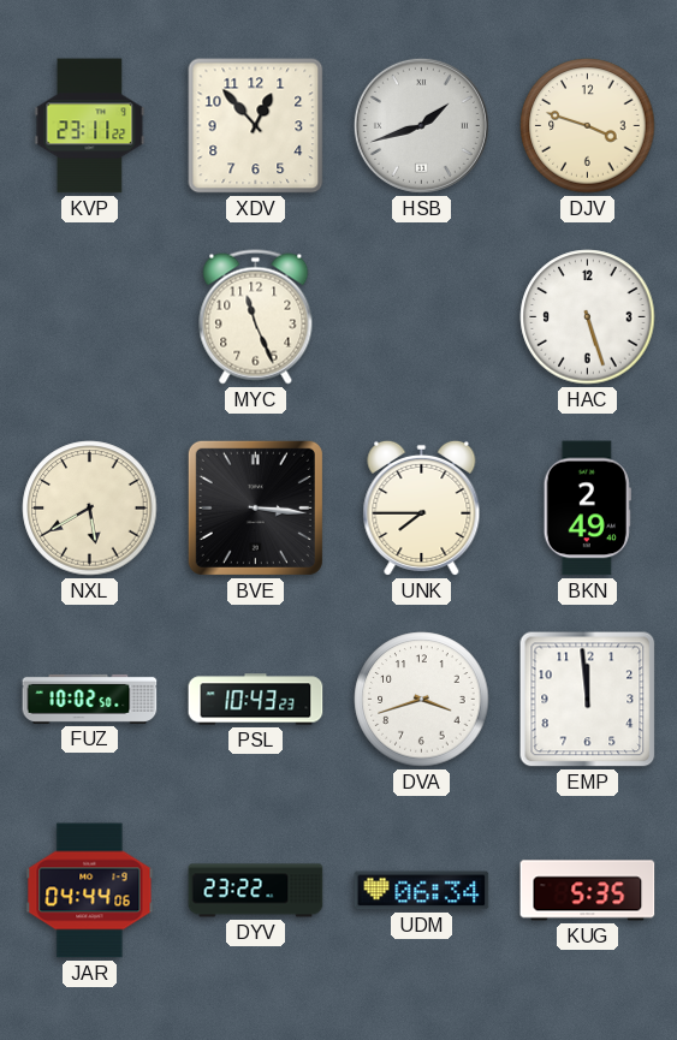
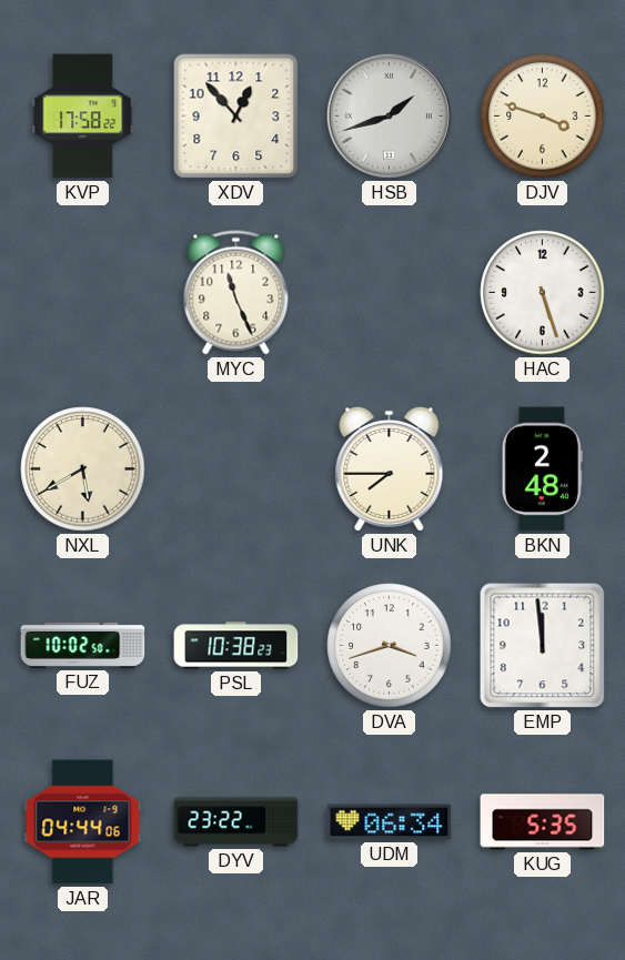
KVP: 23:11 -> 17:58
BVE: 3:16 -> none
BKN: 2:49 -> 2:48
PSL: 10:43 -> 10:38
